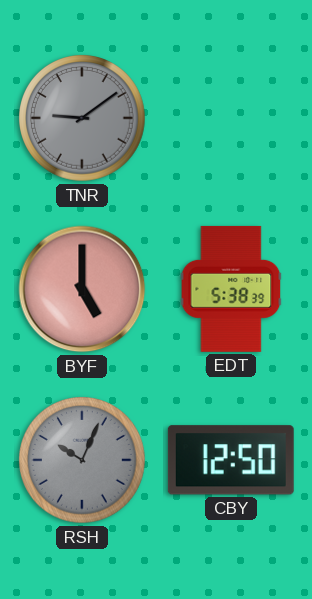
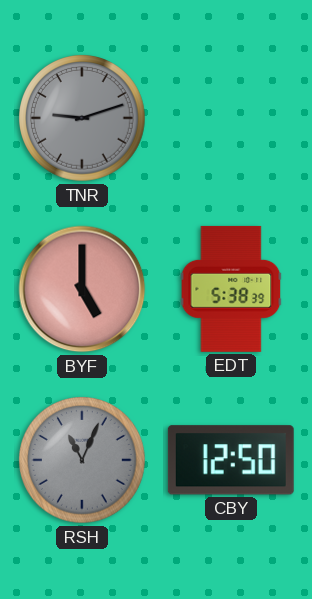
TNR: 9:09 -> 9:12
RSH: 10:04 -> 11:04
